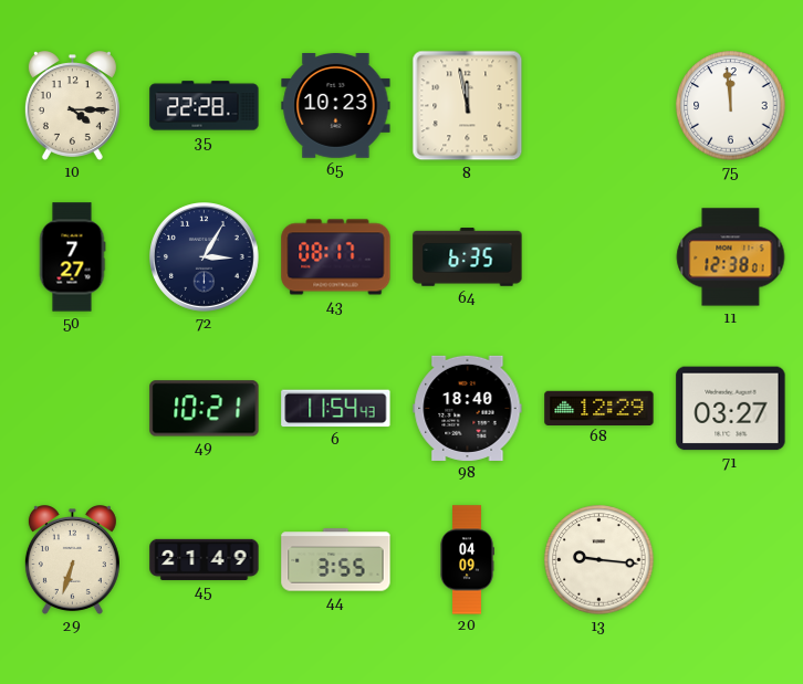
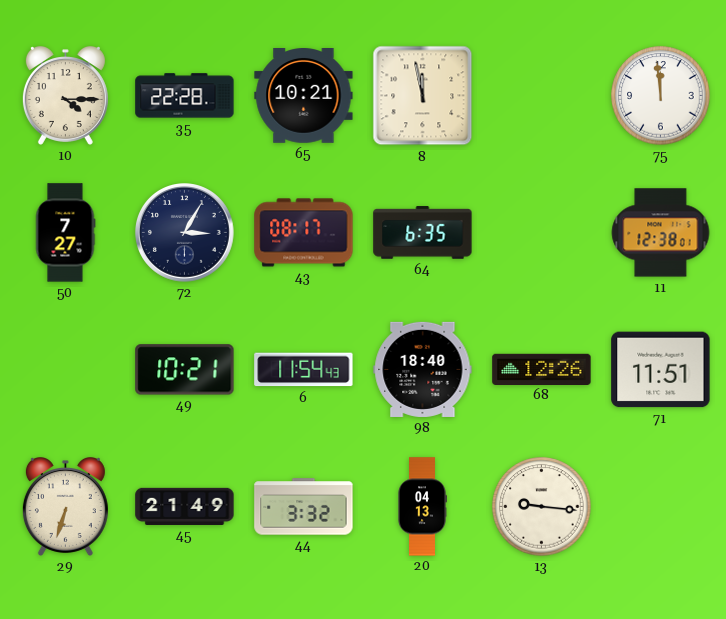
65: 10:23 -> 10:21
68: 12:29 -> 12:26
71: 03:27 -> 11:51
44: 3:55 -> 3:32
20: 04:09 -> 04:13
